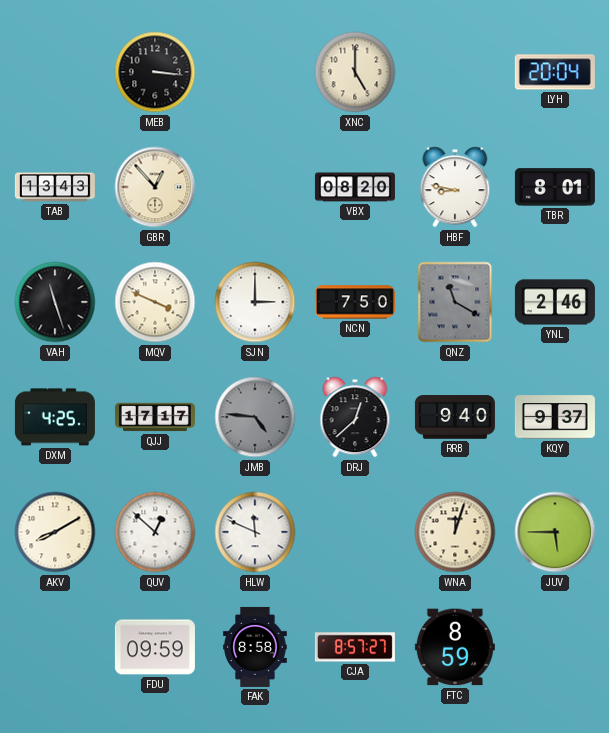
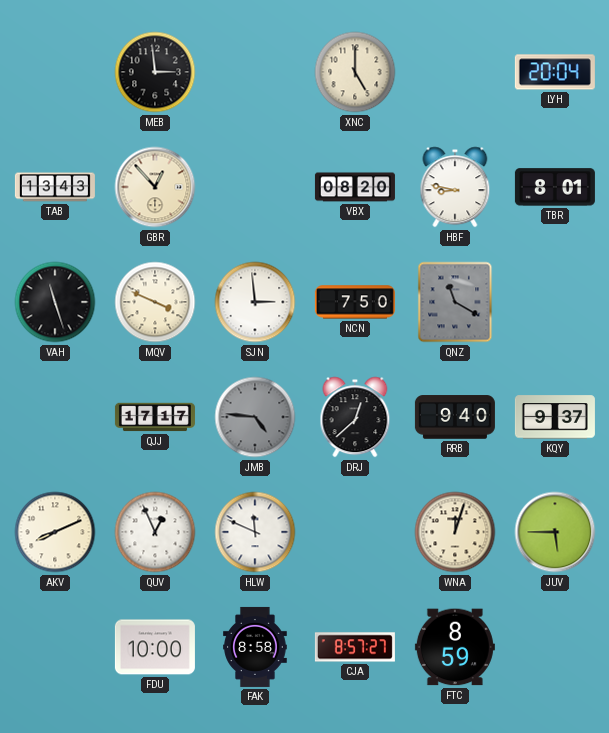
MEB: 3:16 -> 2:59
SJN: 3:00 -> 2:59
YNL: 2:46 -> none
DXM: 4:25 -> none
AKV: 8:10 -> 8:11
QUV: 12:52 -> 12:56
FDU: 09:59 -> 10:00
